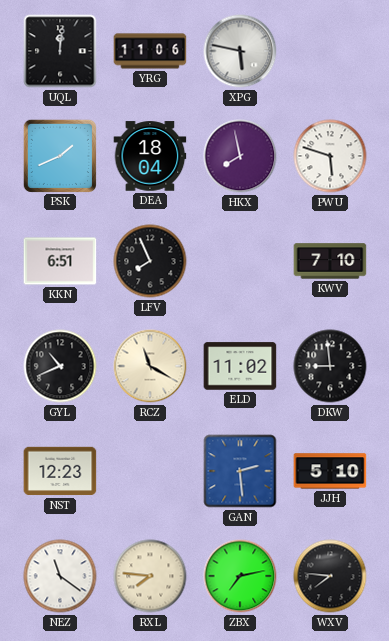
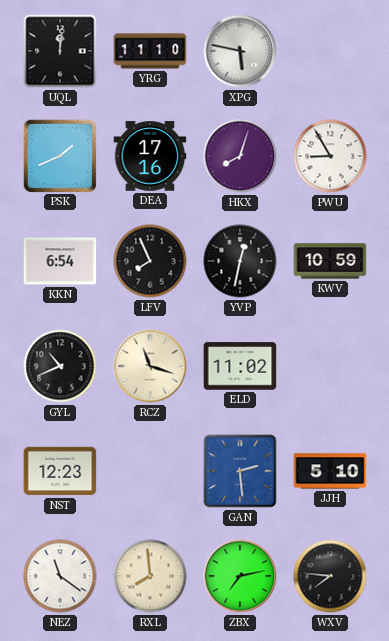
YRG: 11:06 -> 11:10
DEA: 18:04 -> 17:16
HKX: 7:58 -> 8:03
PWU: 5:48 -> 8:55
KKN: 6:51 -> 6:54
YVP: none -> 12:32
KWV: 7:10 -> 10:59
RCZ: 11:20 -> 11:18
DKW: 8:59 -> none
RXL: 7:46 -> 7:59
